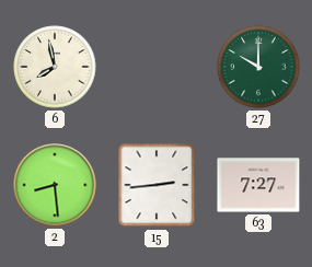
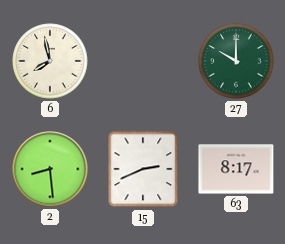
15: 2:44 -> 2:41
63: 7:27 -> 8:17
